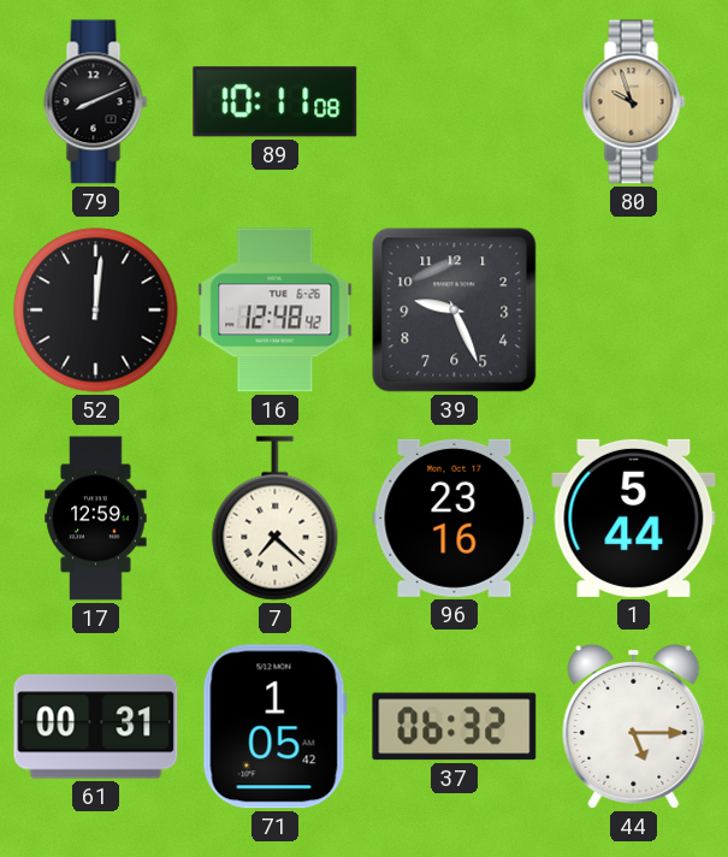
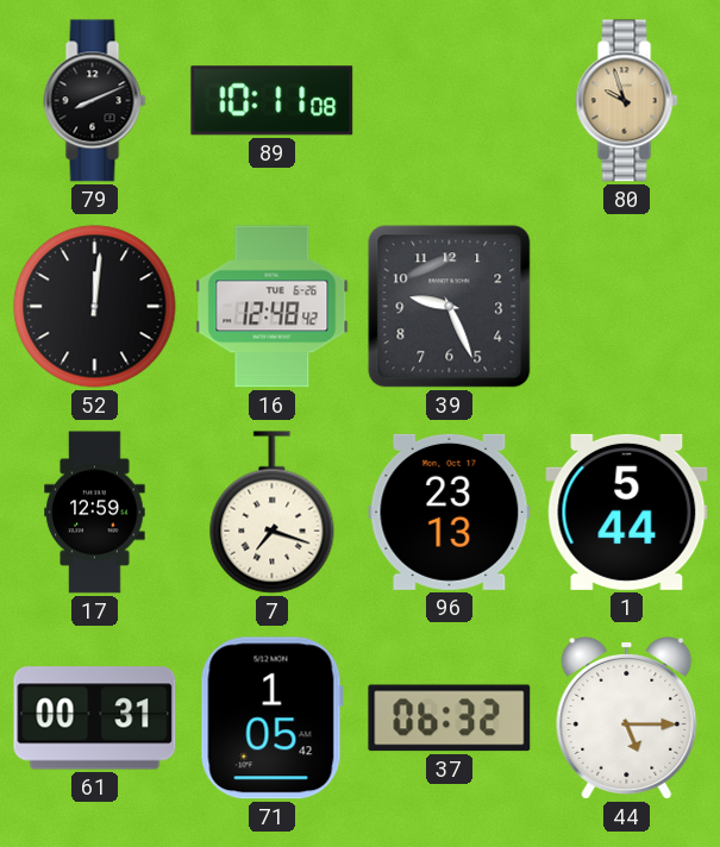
7: 7:22 -> 7:18
96: 23:16 -> 23:13
